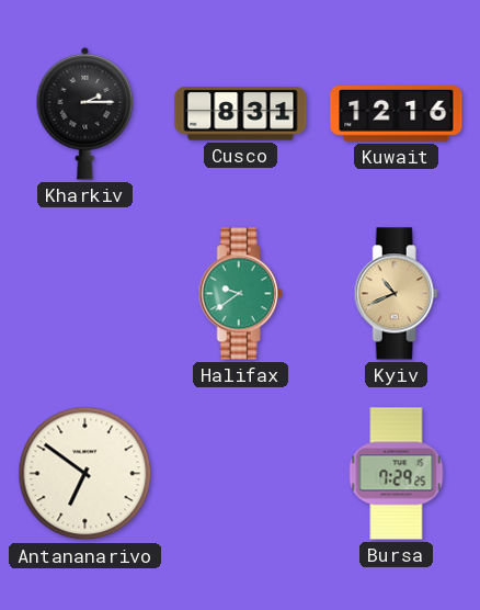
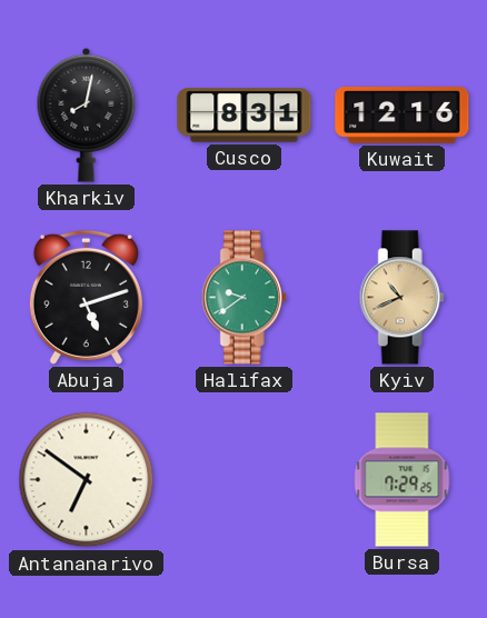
Kharkiv: 2:15 -> 8:02
Abuja: none -> 5:12
